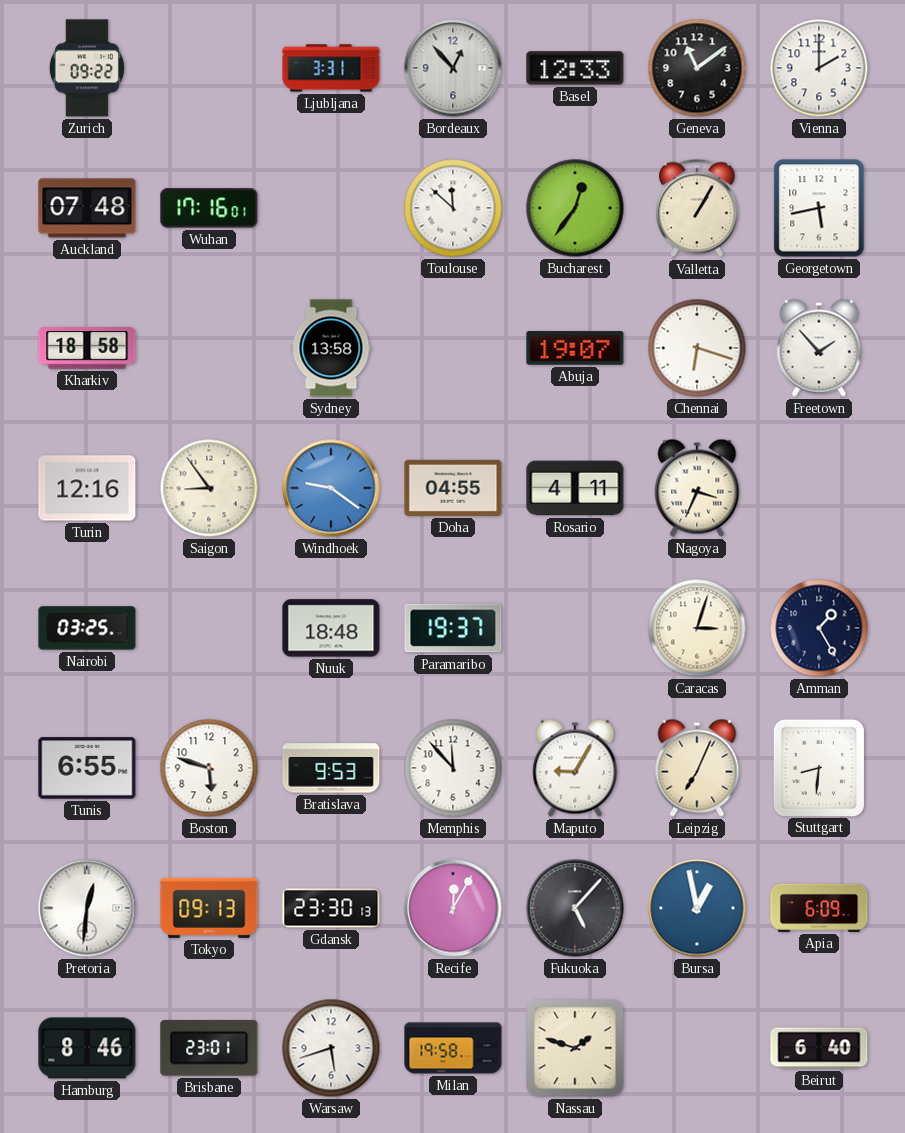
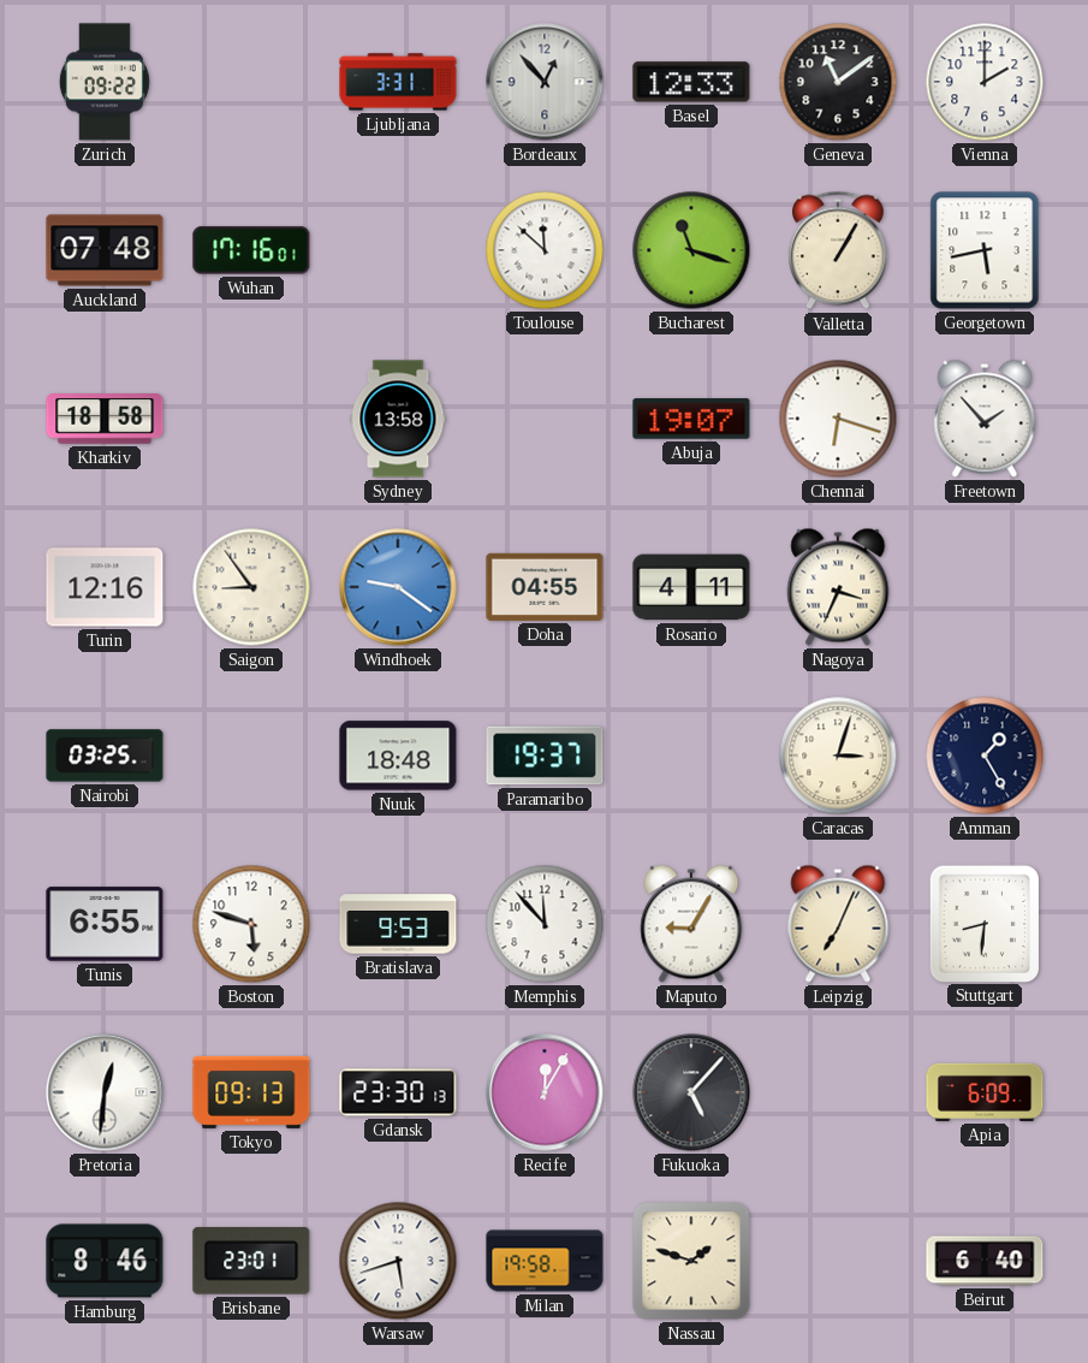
Bucharest: 12:36 -> 11:18
Bursa: 12:58 -> none
